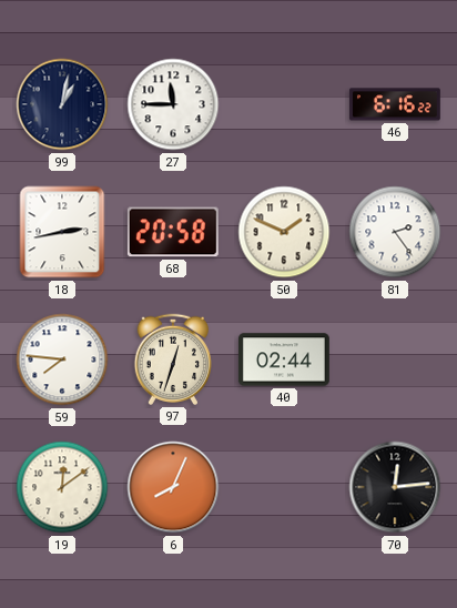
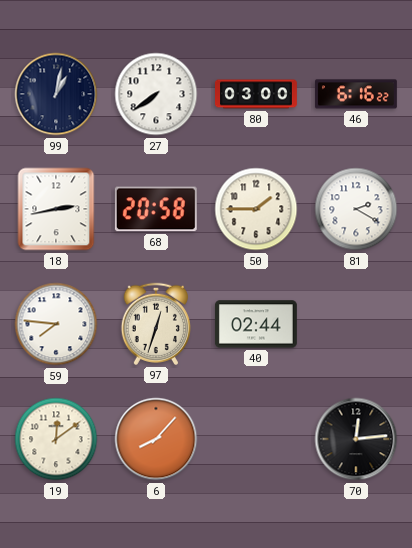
27: 11:45 -> 7:39
80: none -> 03:00
50: 1:49 -> 1:45
81: 2:24 -> 2:20
6: 8:04 -> 8:07
